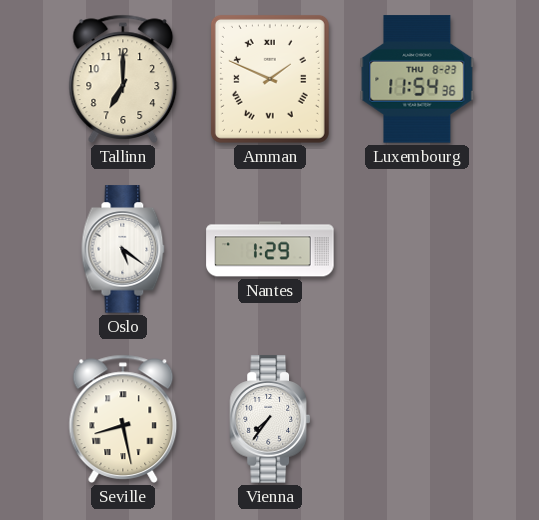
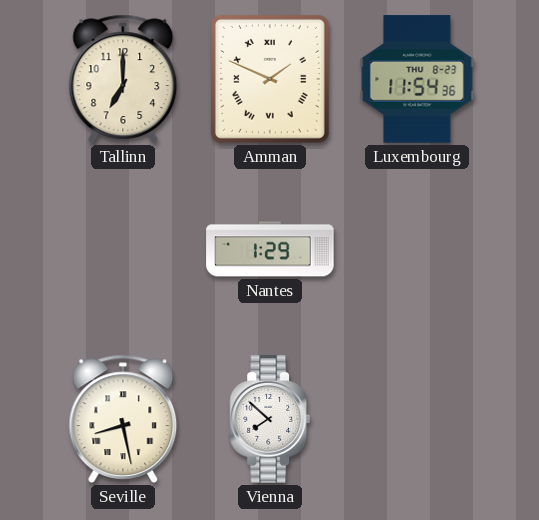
Oslo: 5:21 -> none
Vienna: 7:36 -> 7:52
